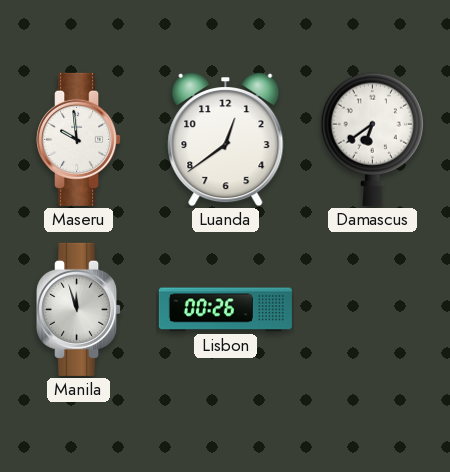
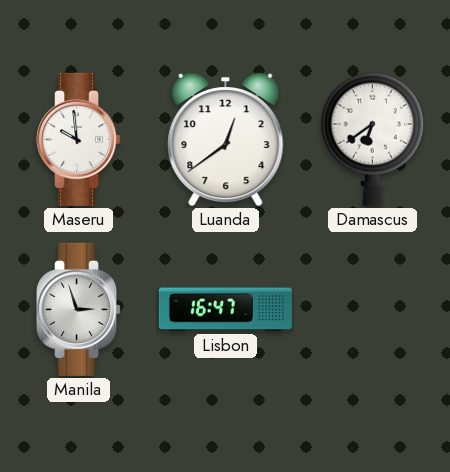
Manila: 11:57 -> 2:57
Lisbon: 00:26 -> 16:47
